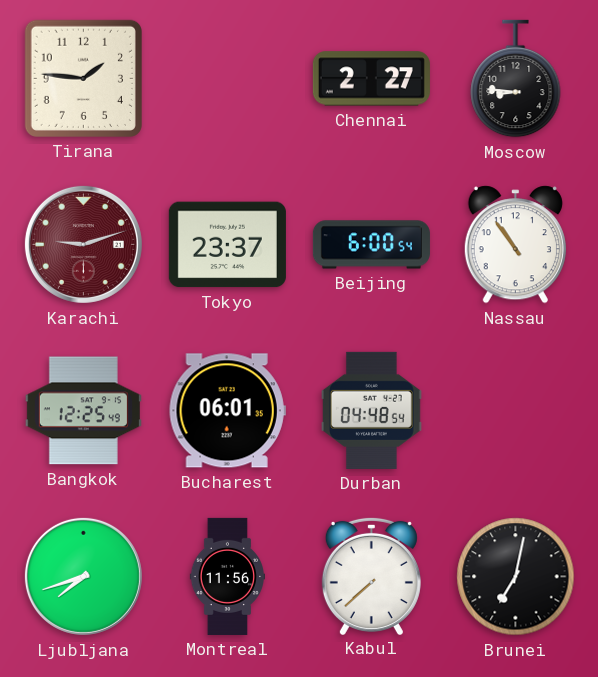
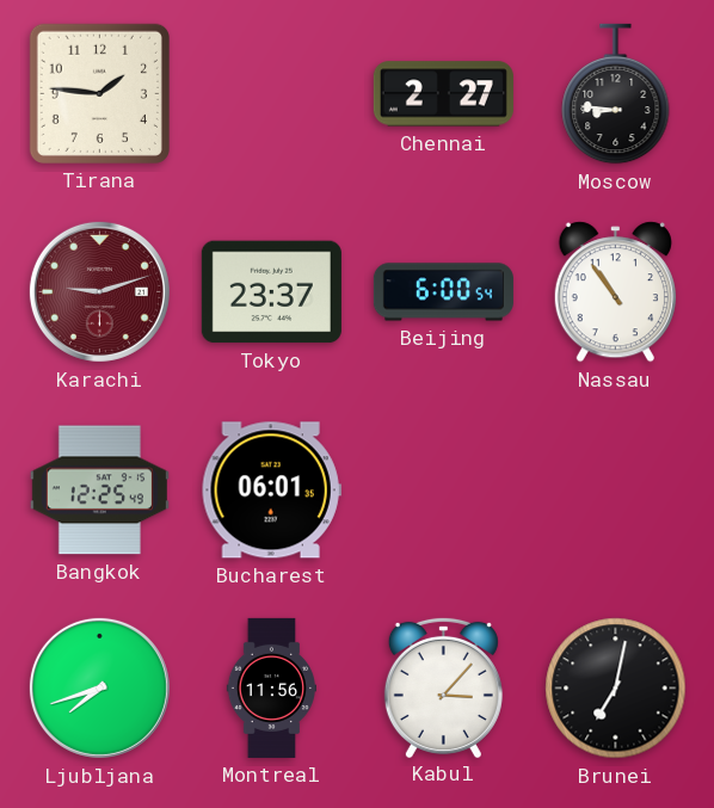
Durban: 04:48 -> none
Kabul: 7:38 -> 3:07
